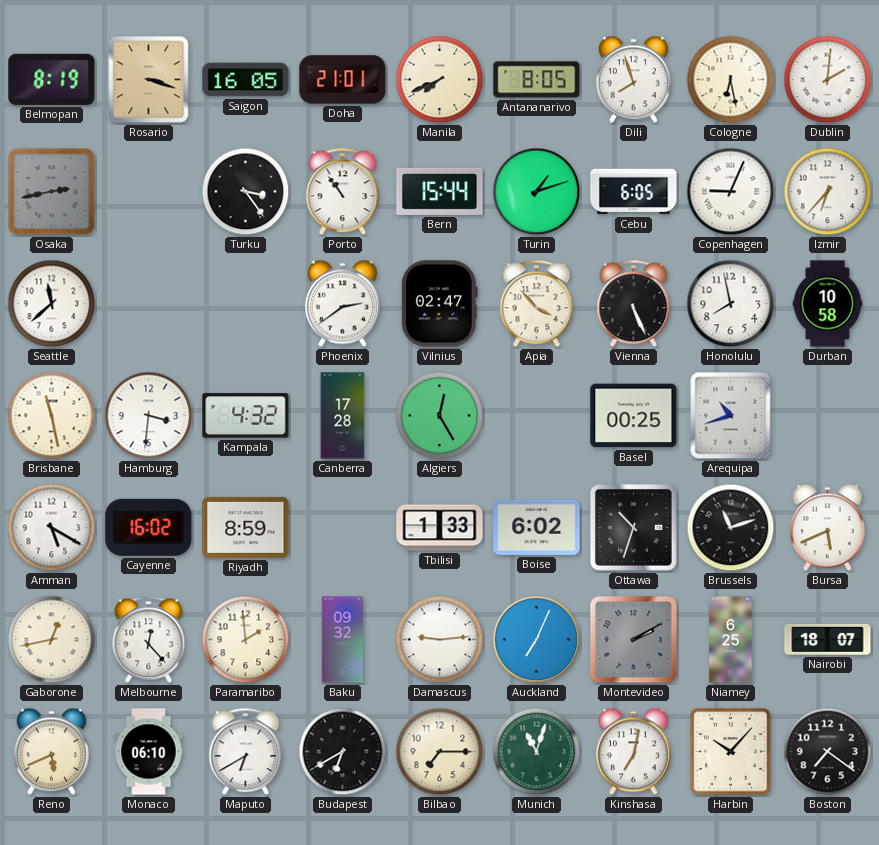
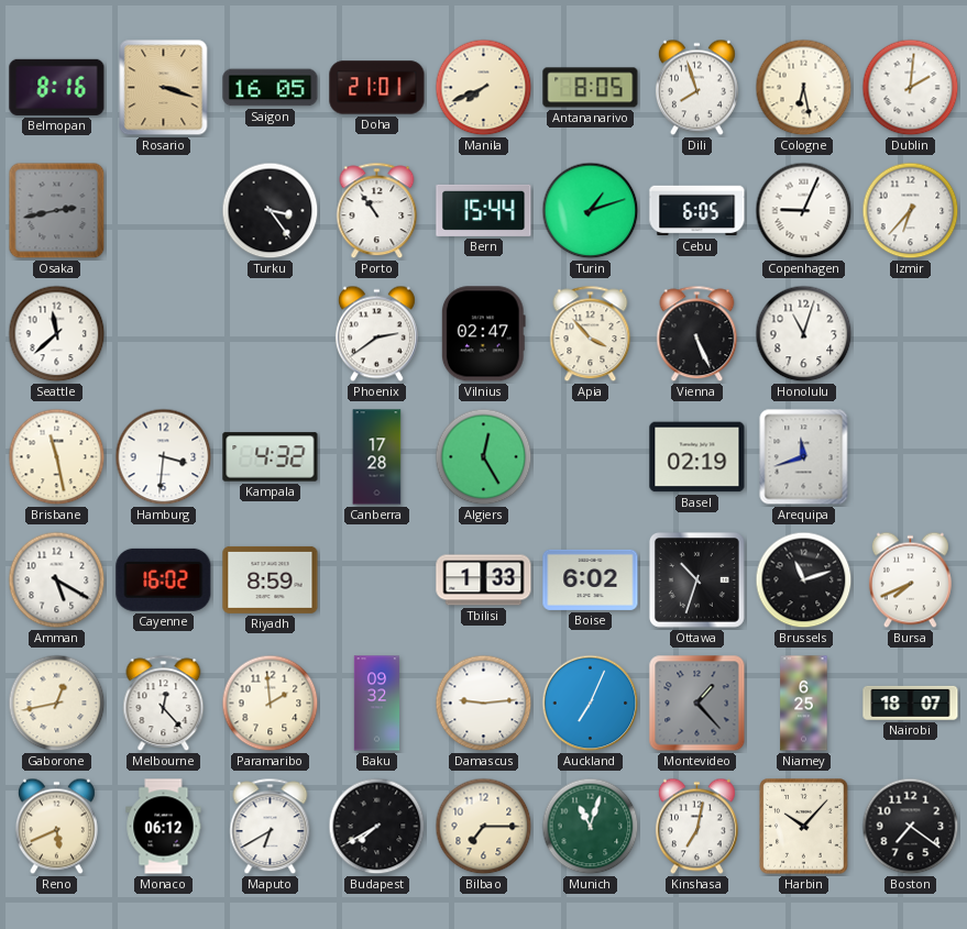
Belmopan: 8:19 -> 8:16
Honolulu: 7:58 -> 11:03
Durban: 10:58 -> none
Basel: 00:25 -> 02:19
Arequipa: 10:42 -> 11:42
Bursa: 5:41 -> 7:41
Montevideo: 2:10 -> 1:23
Monaco: 06:10 -> 06:12
Budapest: 6:40 -> 7:40
